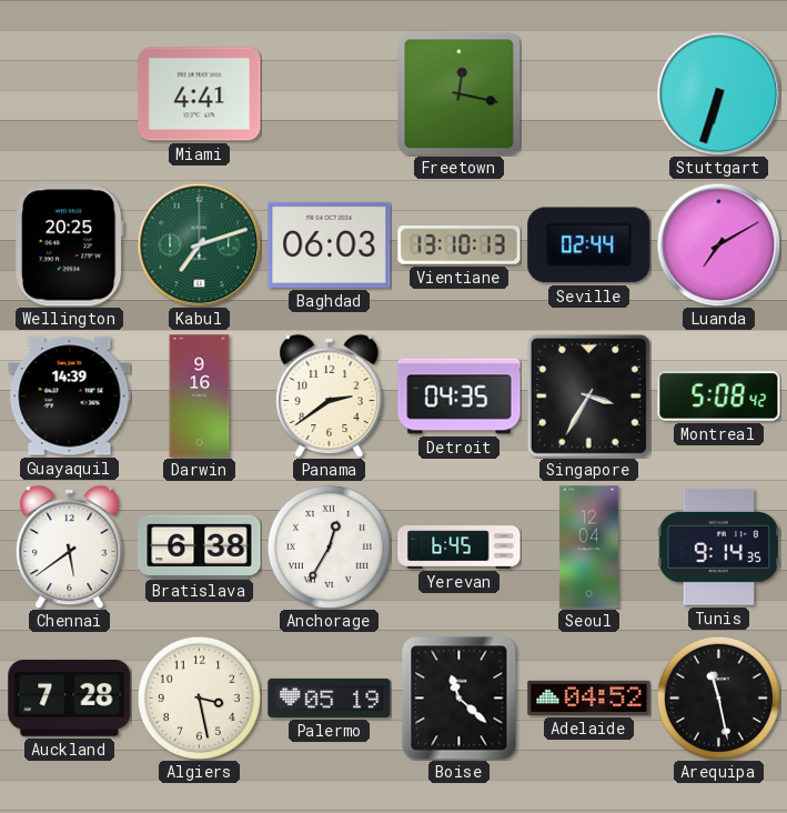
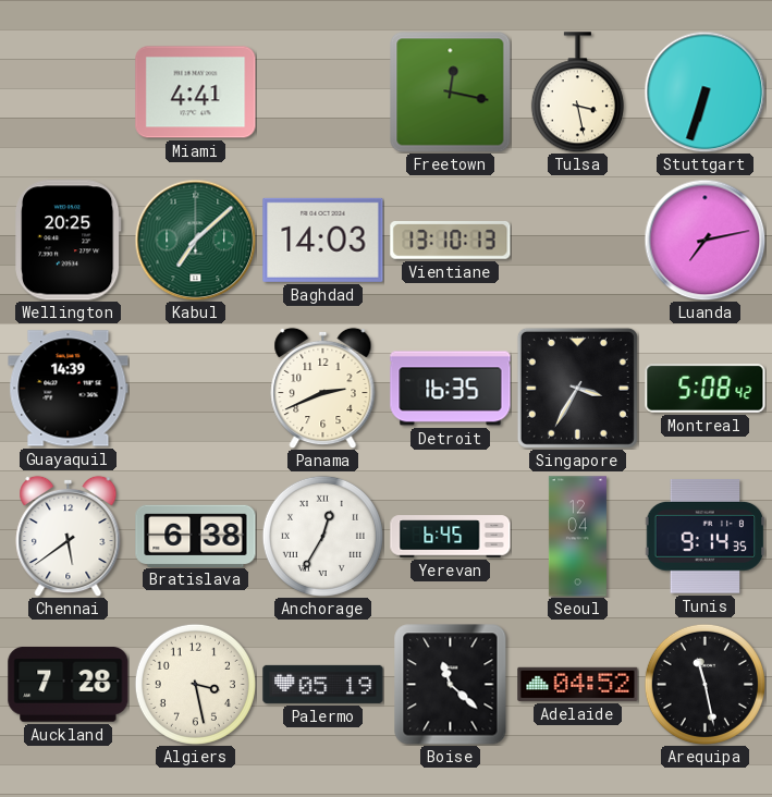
Tulsa: none -> 3:28
Kabul: 7:12 -> 7:08
Baghdad: 06:03 -> 14:03
Seville: 02:44 -> none
Luanda: 7:10 -> 7:13
Darwin: 9:16 -> none
Panama: 2:39 -> 2:41
Detroit: 04:35 -> 16:35
